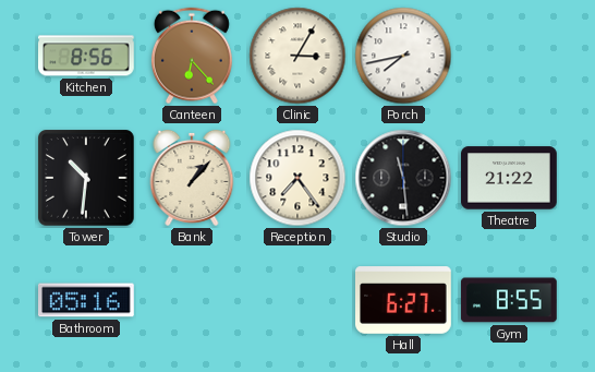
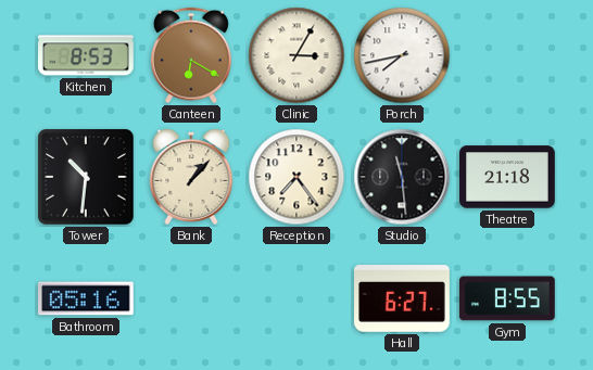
Kitchen: 8:56 -> 8:53
Canteen: 6:23 -> 6:20
Theatre: 21:22 -> 21:18
